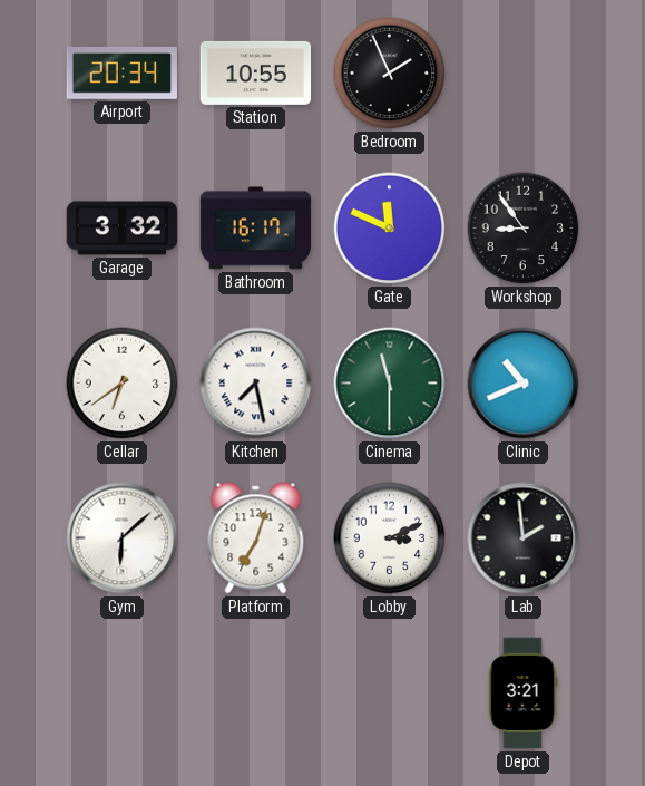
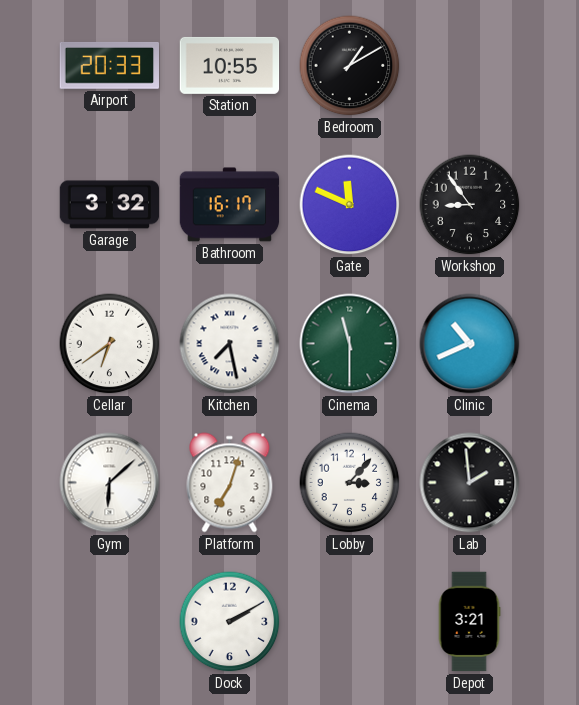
Airport: 20:34 -> 20:33
Bedroom: 1:56 -> 1:10
Lobby: 3:11 -> 3:07
Dock: none -> 2:10
